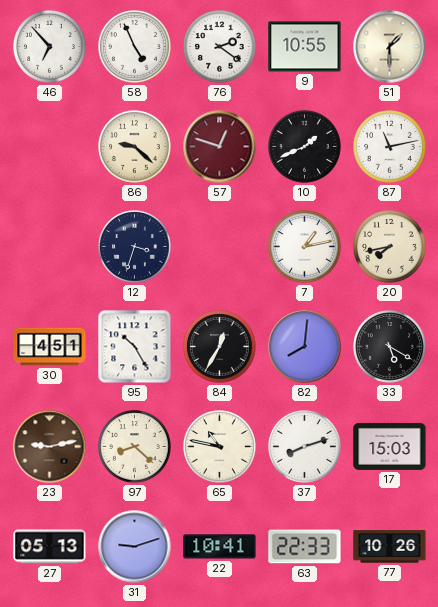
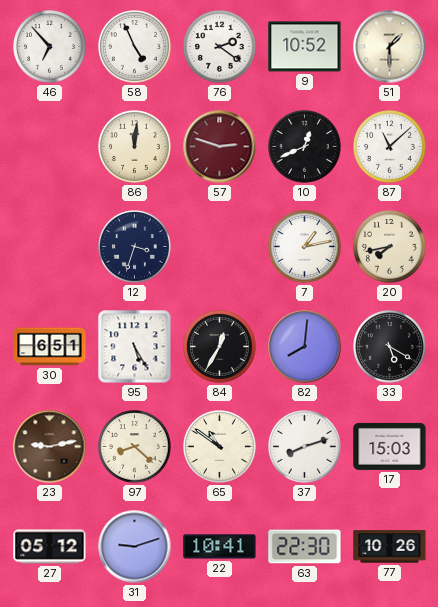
9: 10:55 -> 10:52
86: 9:22 -> 12:01
57: 12:48 -> 2:48
10: 1:41 -> 12:41
87: 11:13 -> 11:08
30: 4:51 -> 6:51
95: 10:25 -> 5:25
65: 10:47 -> 10:51
27: 05:13 -> 05:12
63: 22:33 -> 22:30
